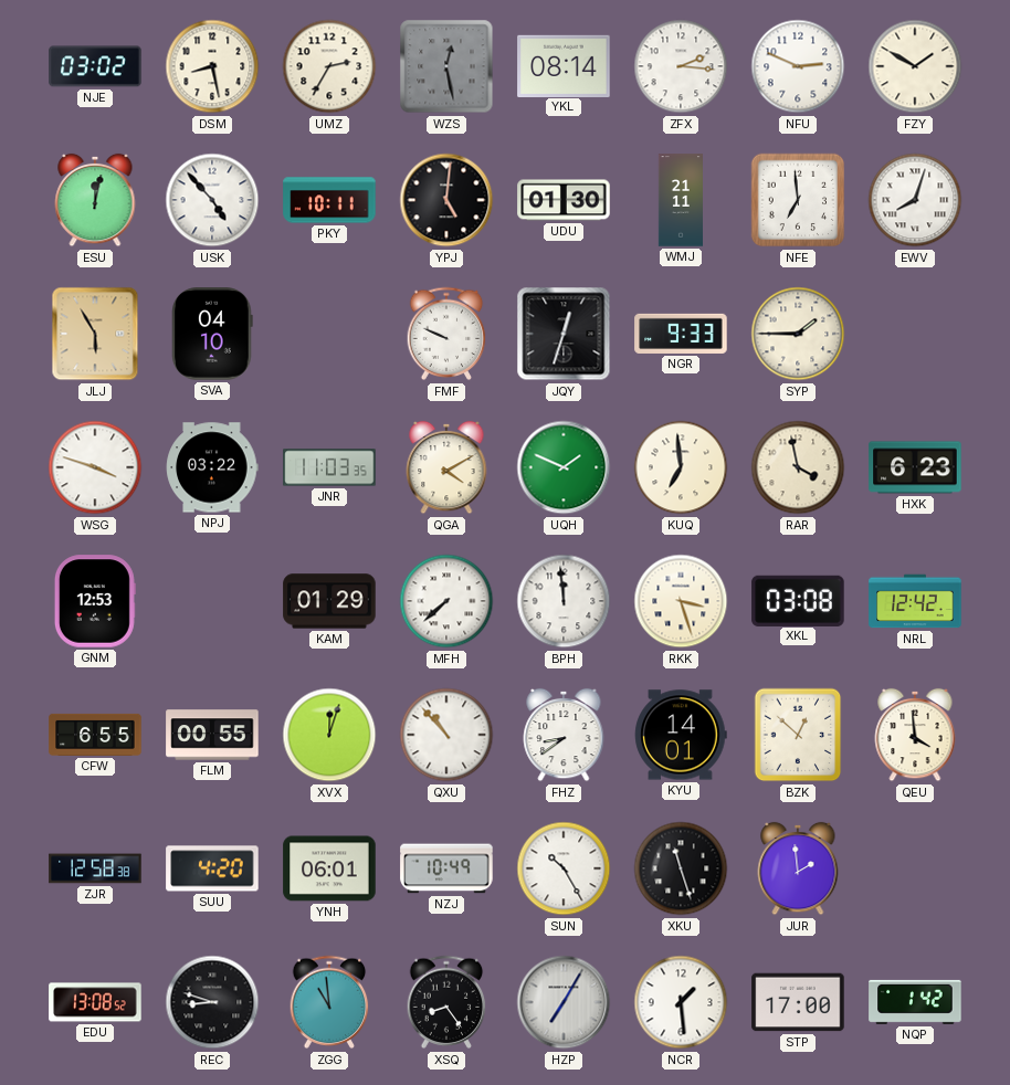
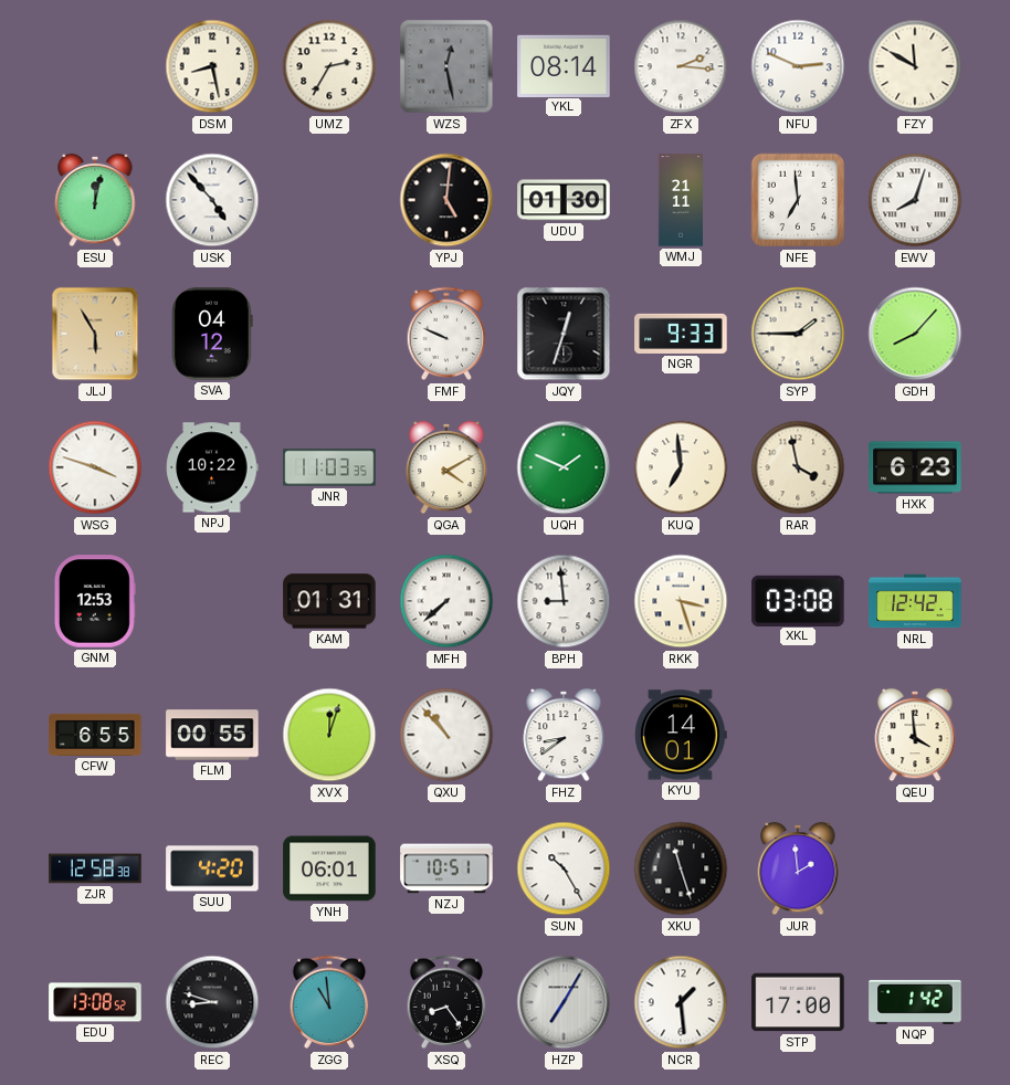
NJE: 03:02 -> none
FZY: 1:50 -> 11:50
PKY: 10:11 -> none
SVA: 04:10 -> 04:12
GDH: none -> 8:07
NPJ: 03:22 -> 10:22
KAM: 01:29 -> 01:31
BPH: 11:59 -> 8:59
BZK: 12:52 -> none
NZJ: 10:49 -> 10:51
